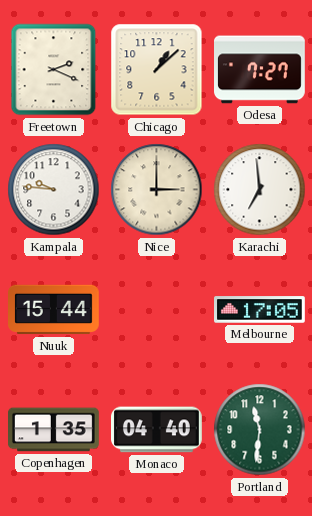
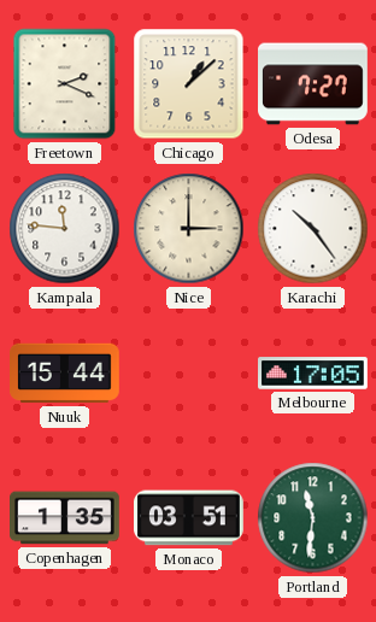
Kampala: 9:46 -> 11:46
Karachi: 6:59 -> 10:24
Monaco: 04:40 -> 03:51
